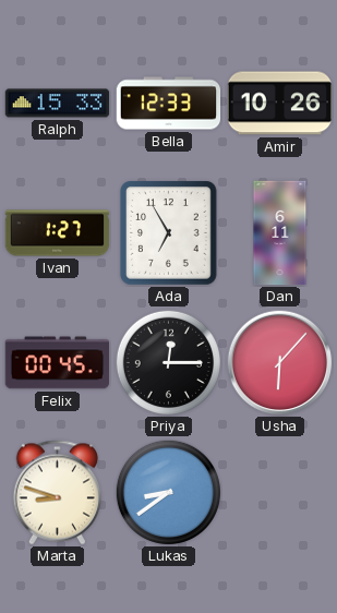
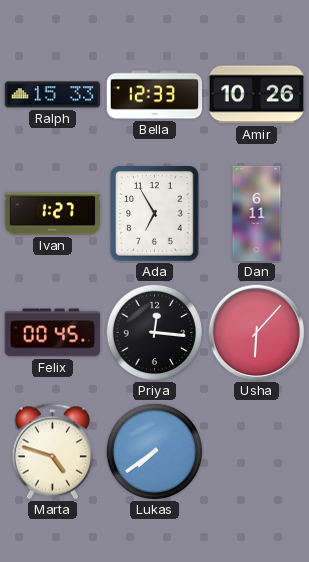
Priya: 12:15 -> 12:16
Marta: 8:48 -> 4:48
Lukas: 8:39 -> 7:39
